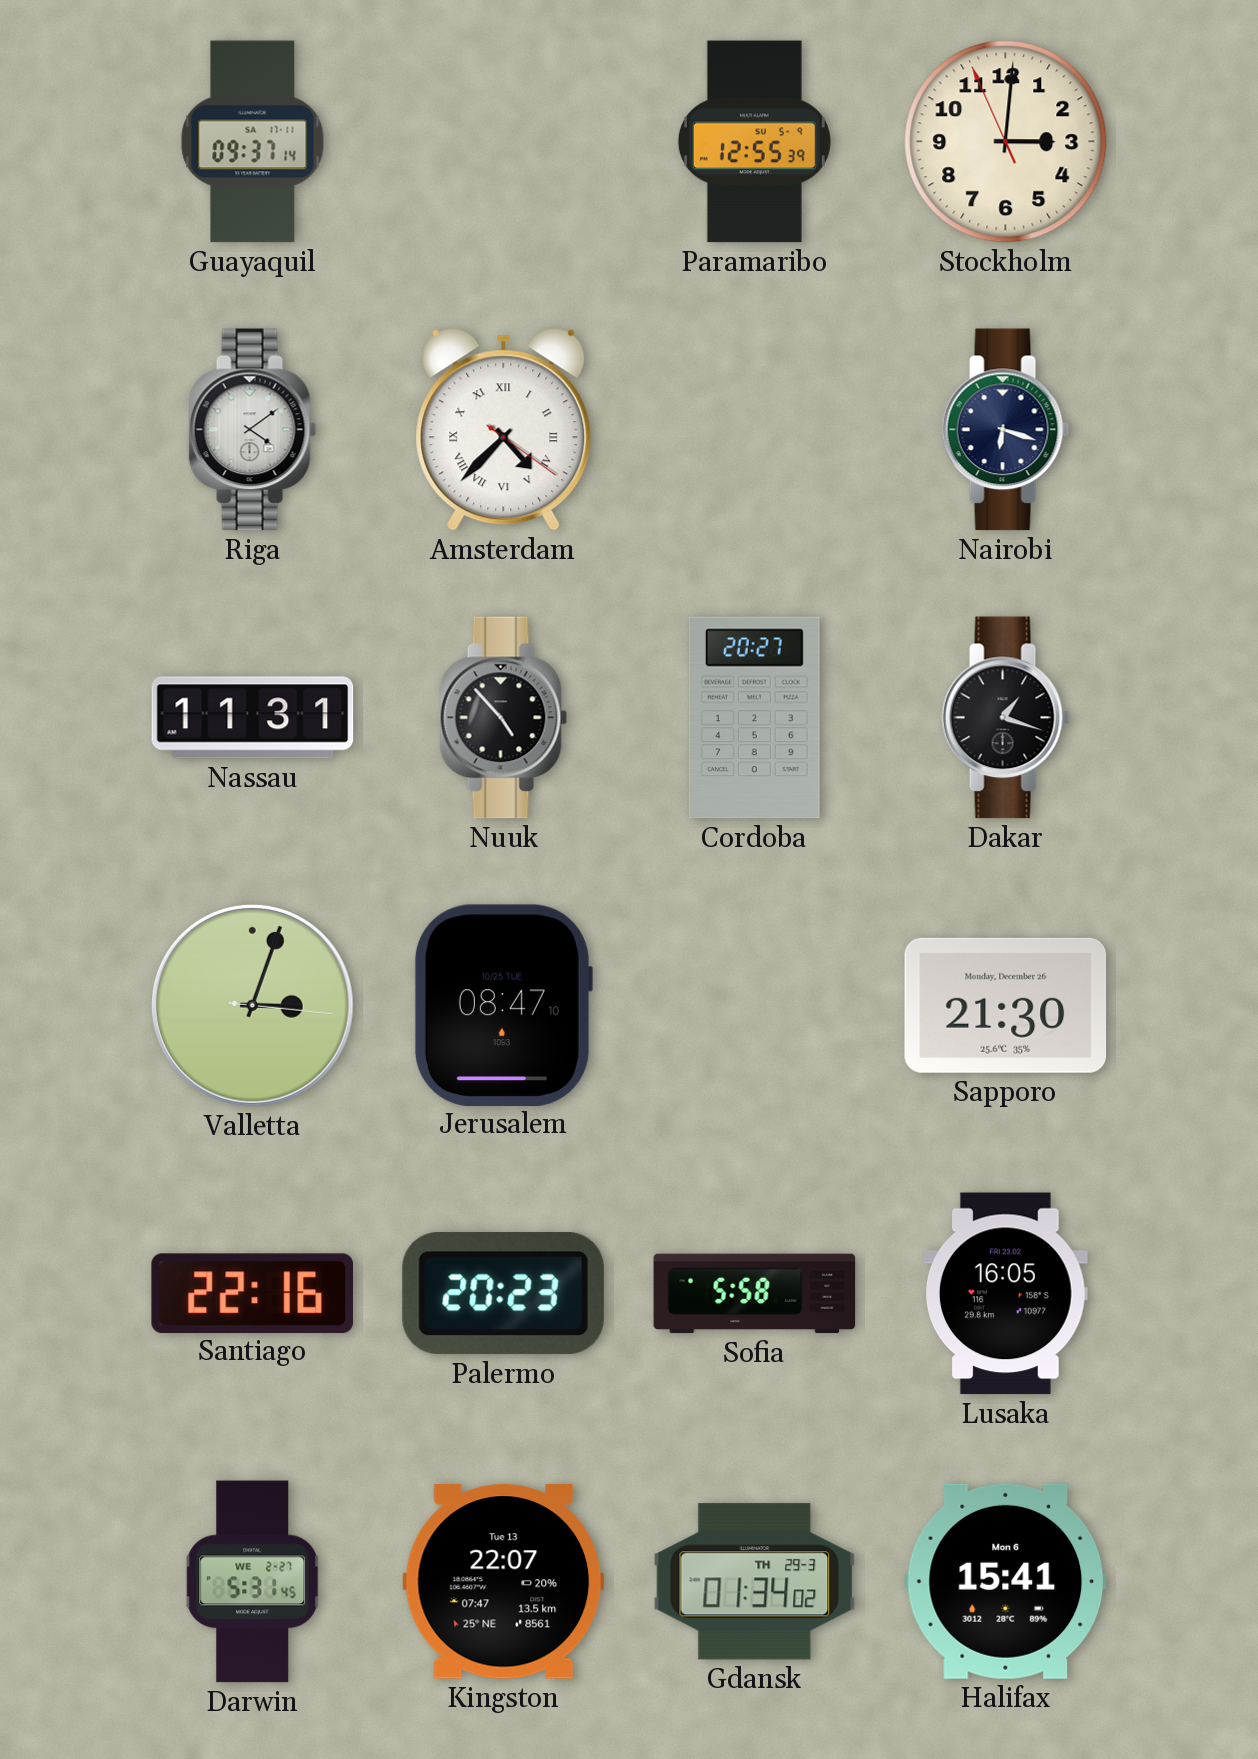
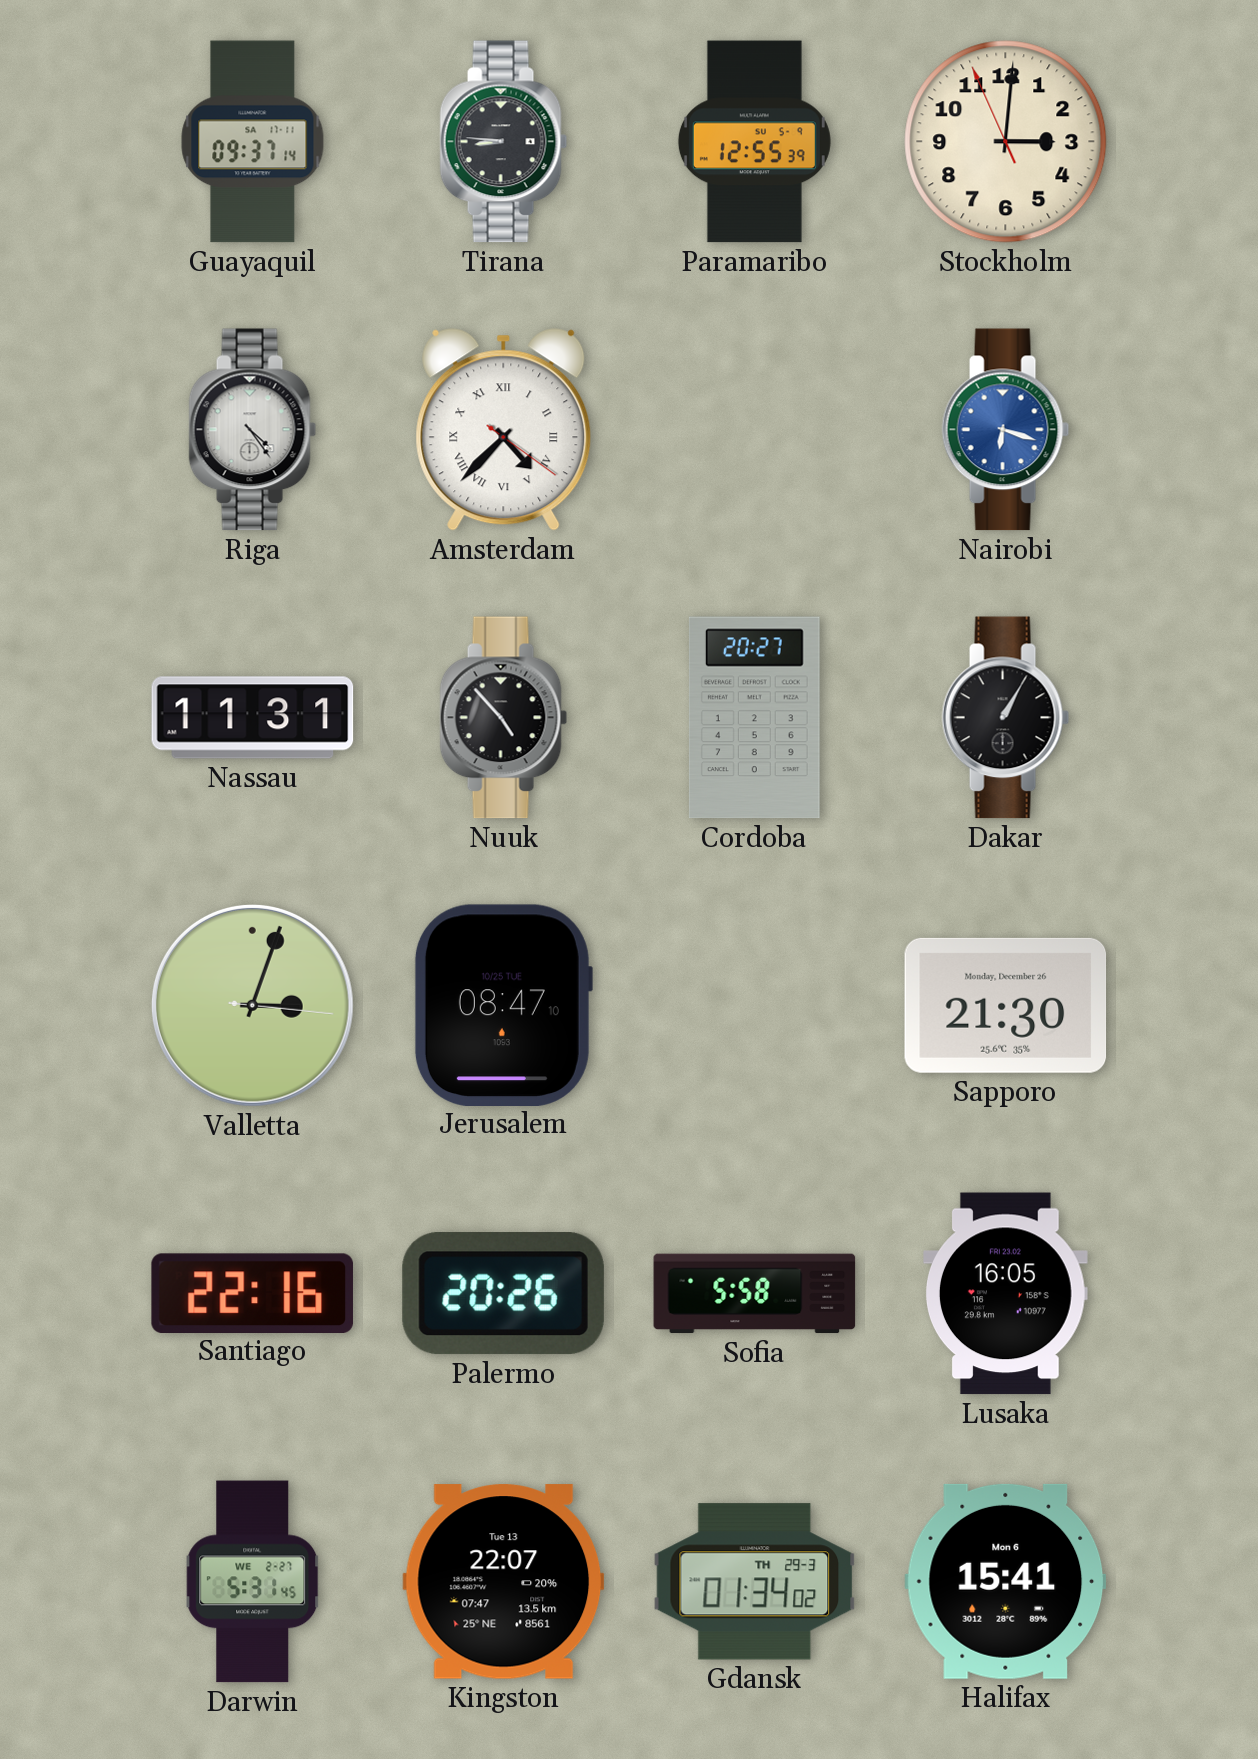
Tirana: none -> 8:46
Riga: 4:09 -> 4:24
Nairobi dial: navy -> blue
Dakar: 1:18 -> 1:05
Palermo: 20:23 -> 20:26
